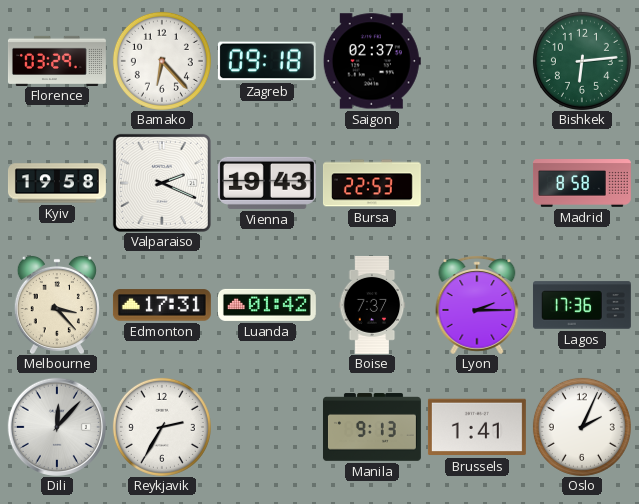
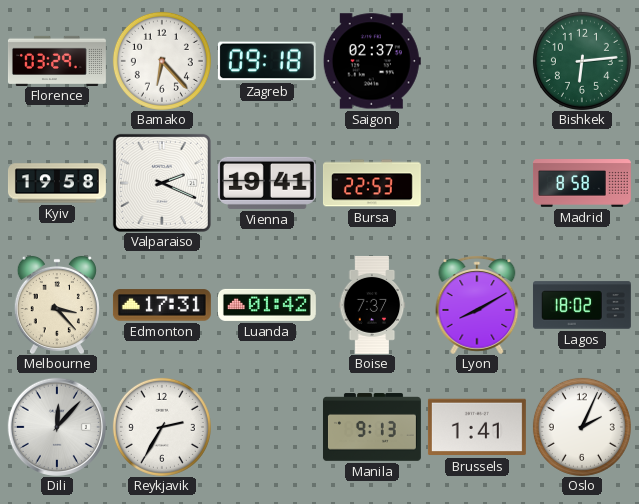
Vienna: 19:43 -> 19:41
Lyon: 2:15 -> 8:10
Lagos: 17:36 -> 18:02
